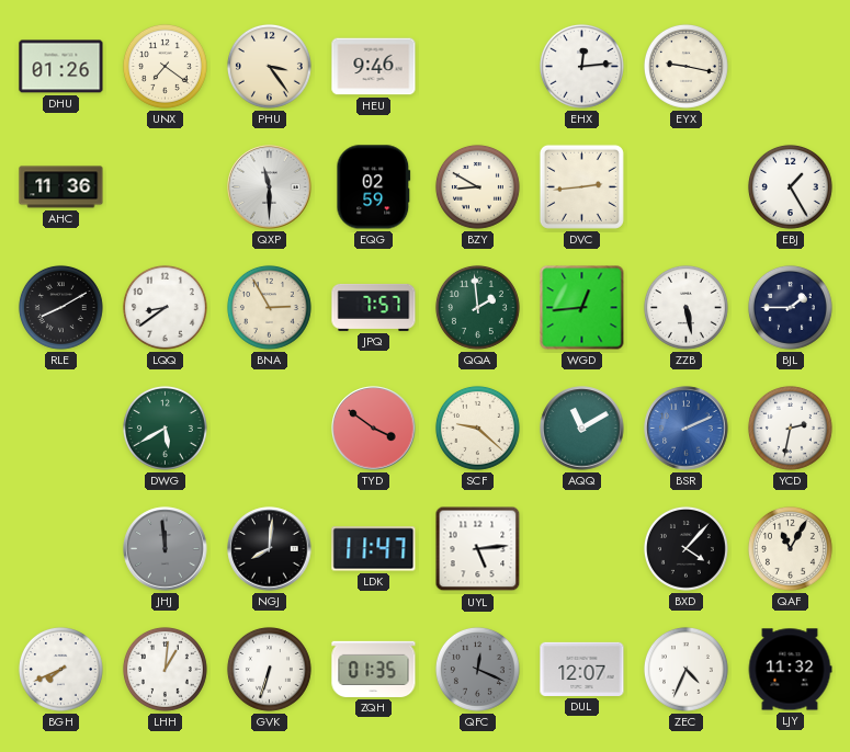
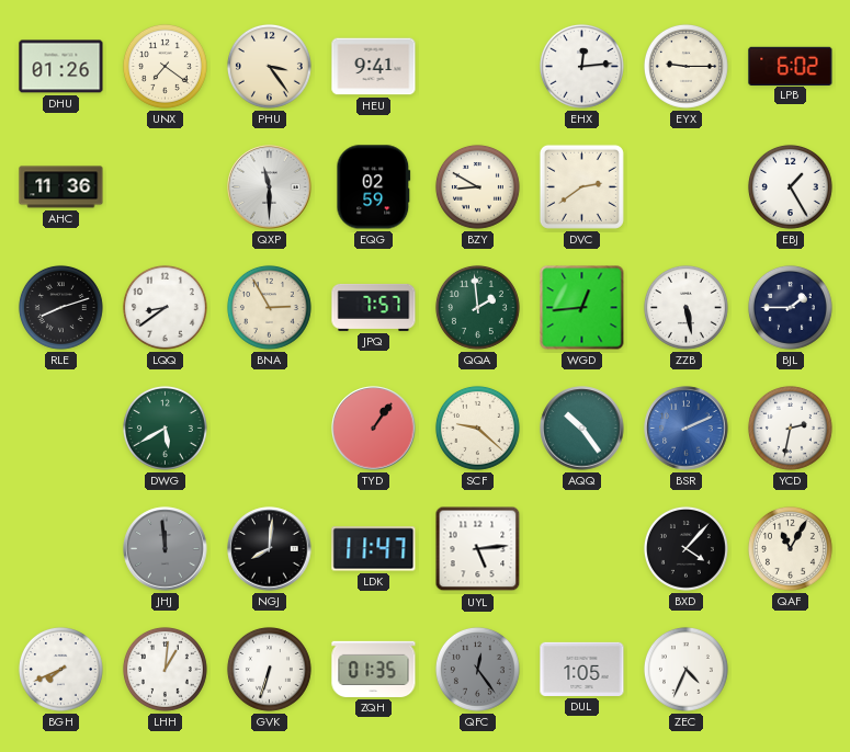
HEU: 9:46 -> 9:41
EYX: 9:17 -> 9:15
LPB: none -> 6:02
DVC: 2:44 -> 2:39
RLE: 8:10 -> 8:12
TYD: 3:51 -> 1:06
AQQ: 11:10 -> 10:24
QFC: 12:19 -> 12:24
DUL: 12:07 -> 1:05
LJY: 11:32 -> none
